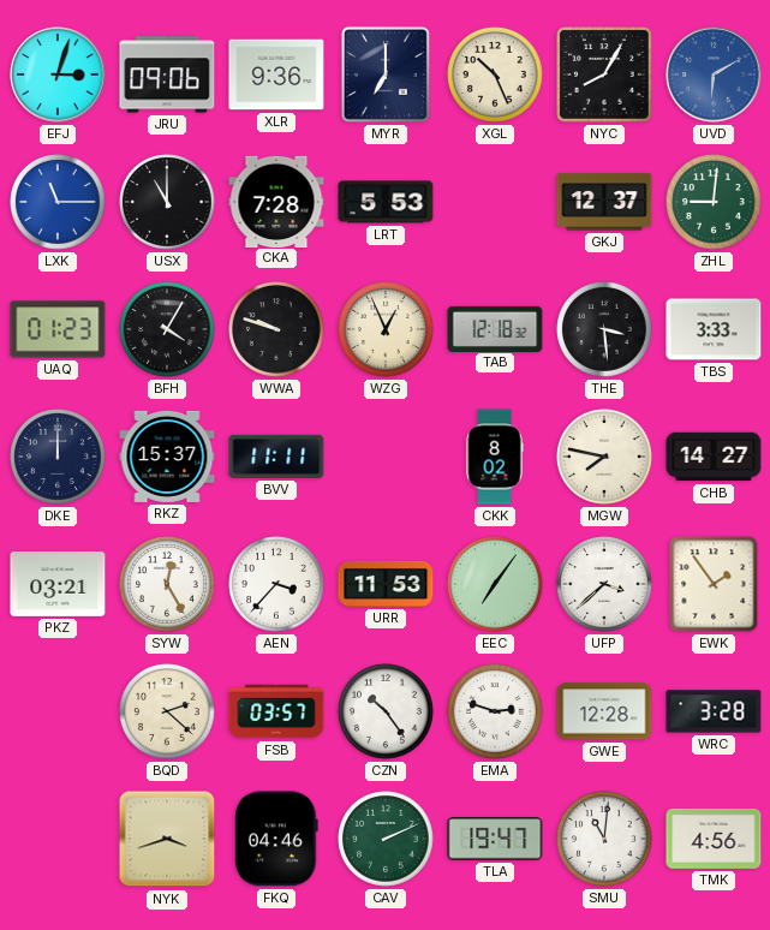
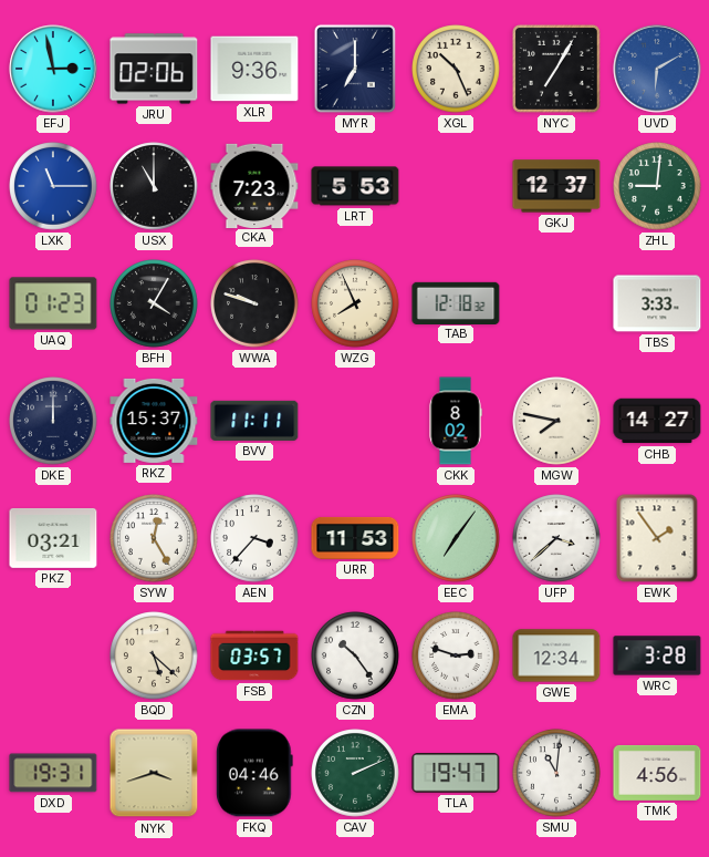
EFJ: 3:03 -> 2:58
JRU: 09:06 -> 02:06
NYC: 8:05 -> 7:05
CKA: 7:28 -> 7:23
WZG: 12:56 -> 7:56
THE: 3:29 -> none
BQD: 2:22 -> 5:22
GWE: 12:28 -> 12:34
DXD: none -> 19:31
